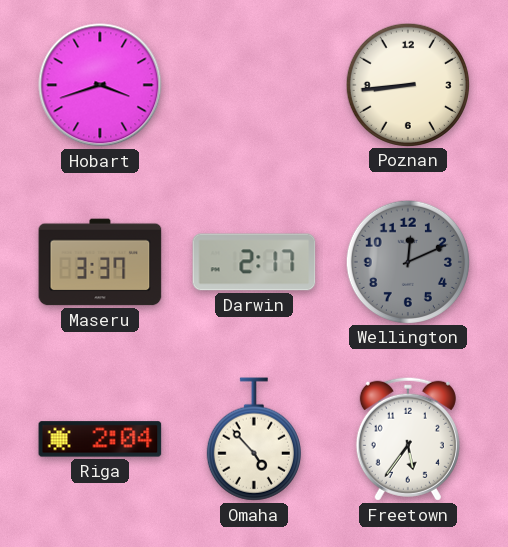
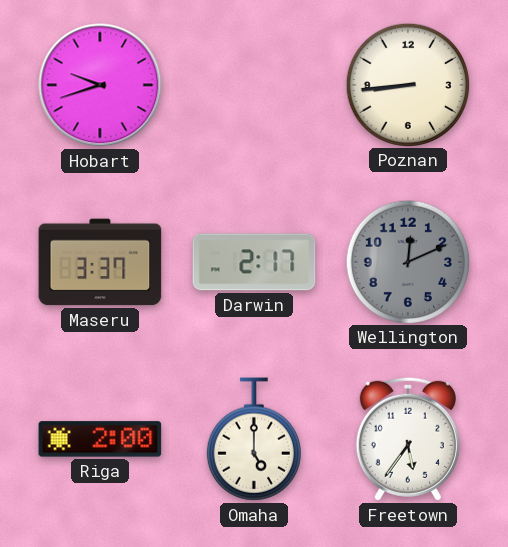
Hobart: 3:42 -> 9:42
Riga: 2:04 -> 2:00
Omaha: 4:53 -> 5:00
